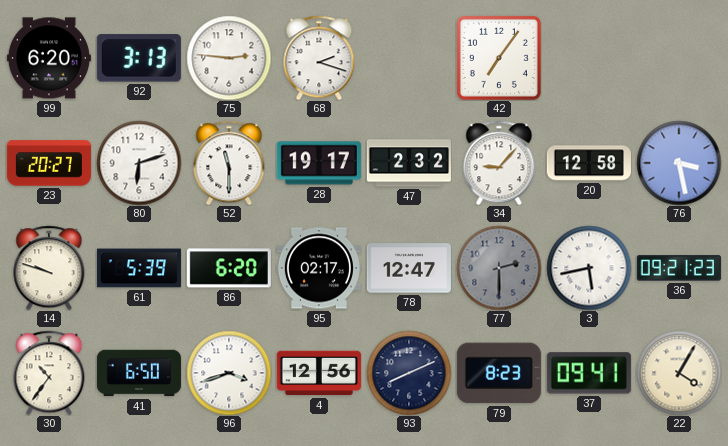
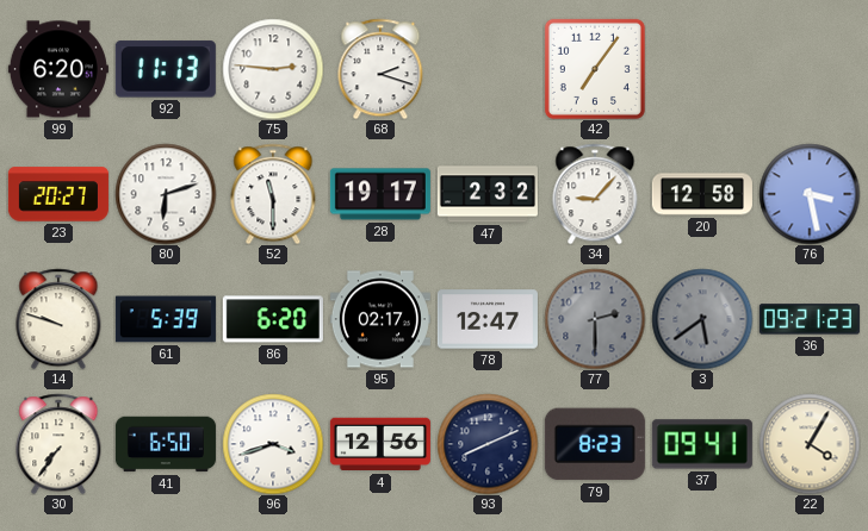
92: 3:13 -> 11:13
3: 5:43 -> 5:39
3 dial: white -> grey
30: 10:36 -> 7:36
